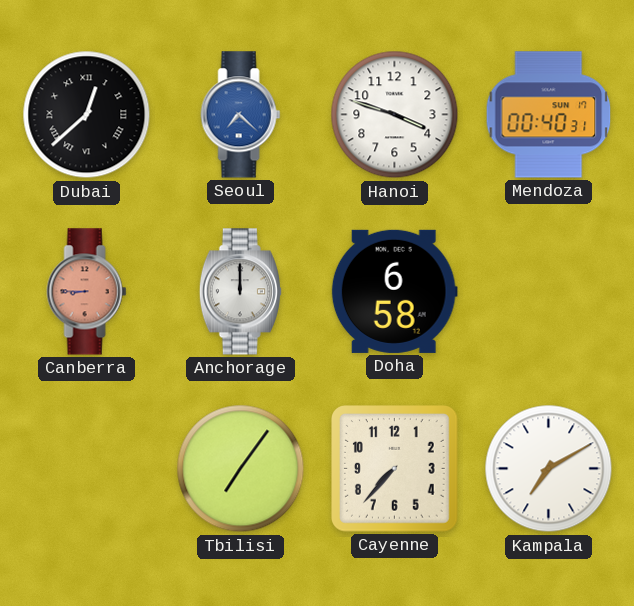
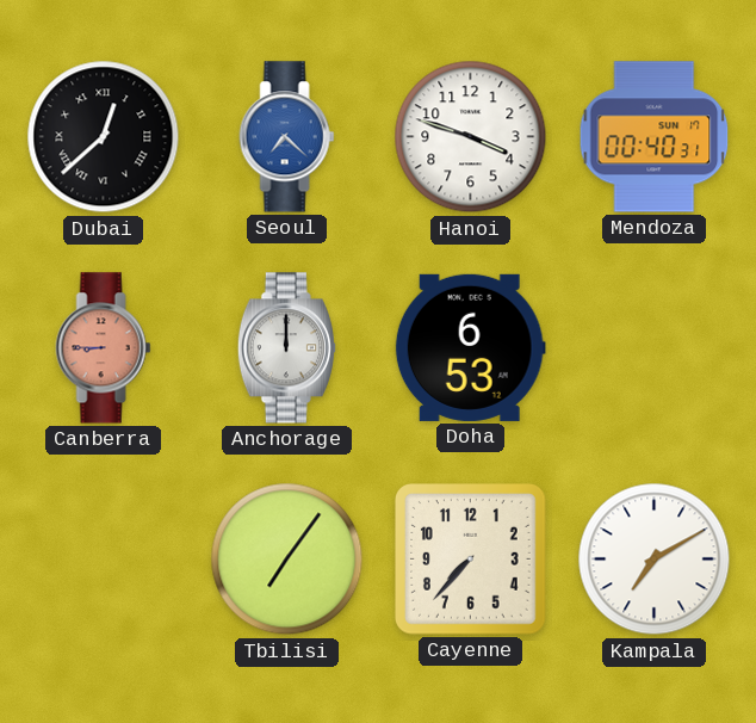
Doha: 6:58 -> 6:53
